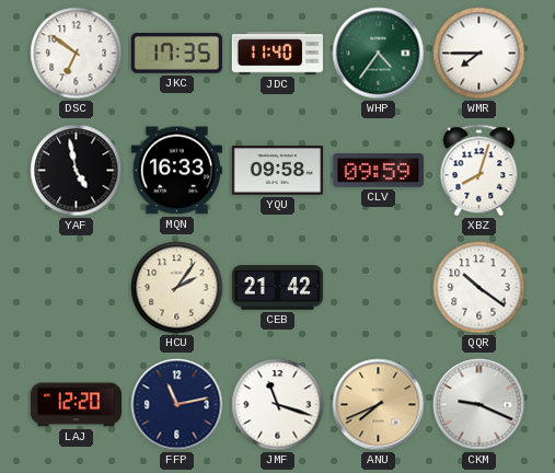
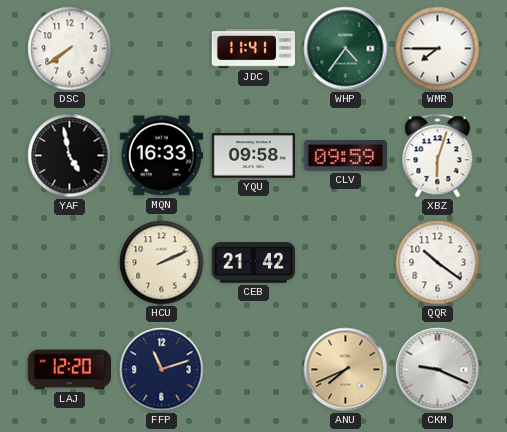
DSC: 6:51 -> 7:39
JKC: 17:35 -> none
JDC: 11:40 -> 11:41
XBZ: 8:03 -> 6:03
HCU: 2:06 -> 2:11
FFP: 11:13 -> 11:12
JMF: 11:18 -> none
